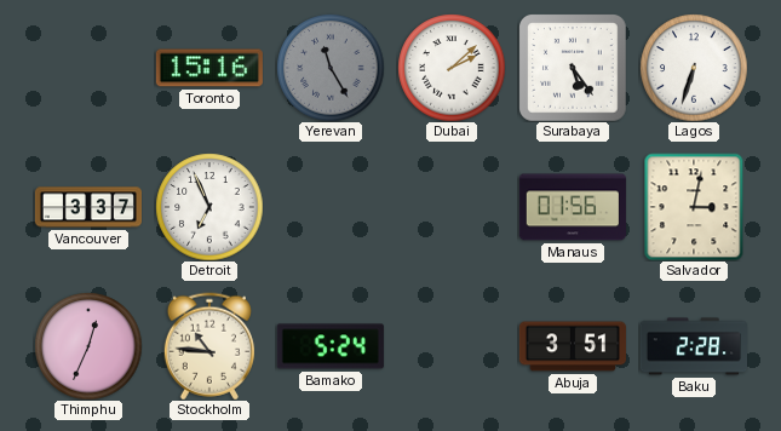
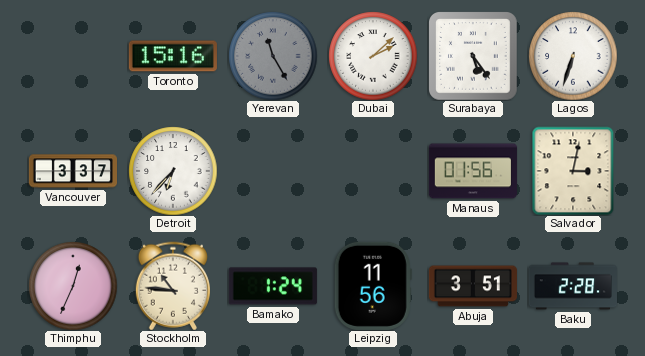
Detroit: 6:56 -> 6:37
Bamako: 5:24 -> 1:24
Leipzig: none -> 11:56
